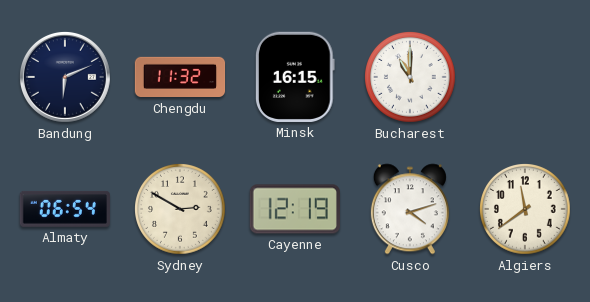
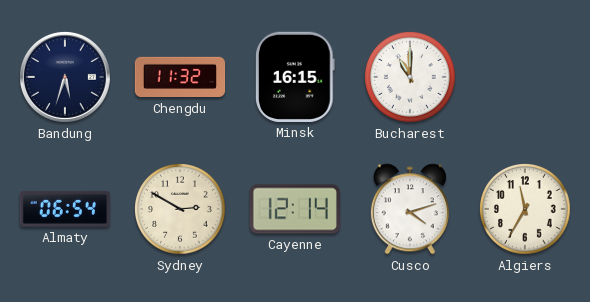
Bandung: 6:11 -> 5:33
Cayenne: 12:19 -> 12:14
Algiers: 11:39 -> 11:35
